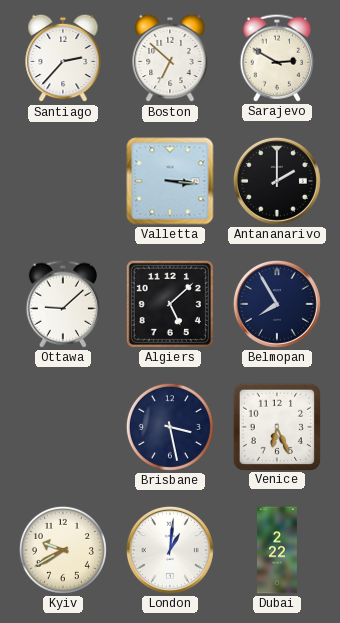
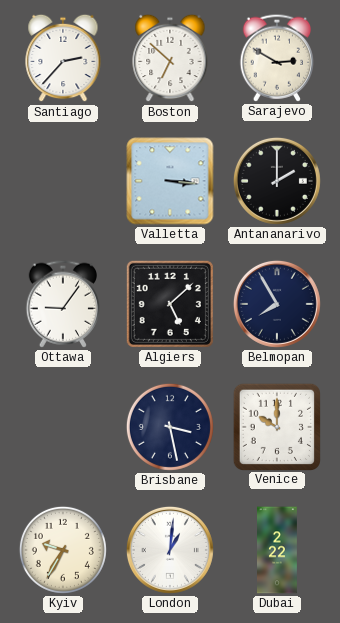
Ottawa: 9:08 -> 9:06
Venice: 6:26 -> 10:00
Kyiv: 9:40 -> 9:35
